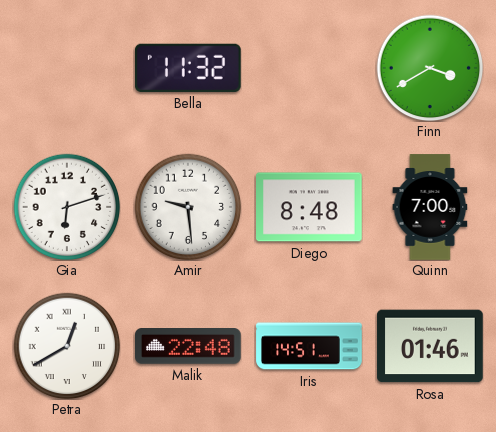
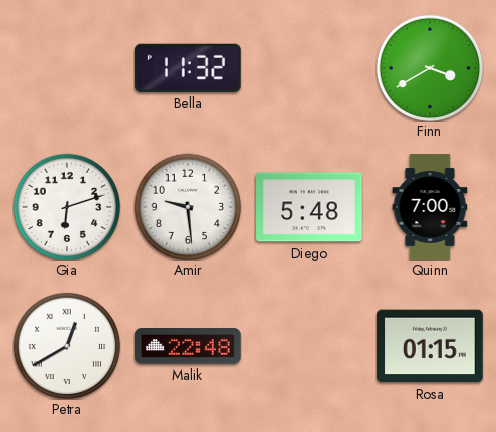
Diego: 8:48 -> 5:48
Iris: 14:51 -> none
Rosa: 01:46 -> 01:15
